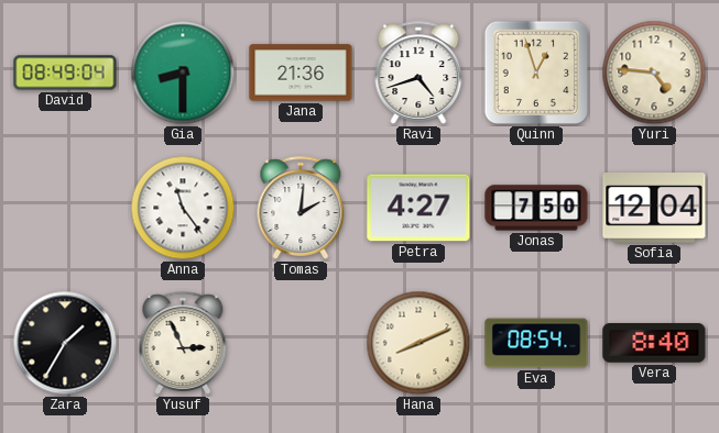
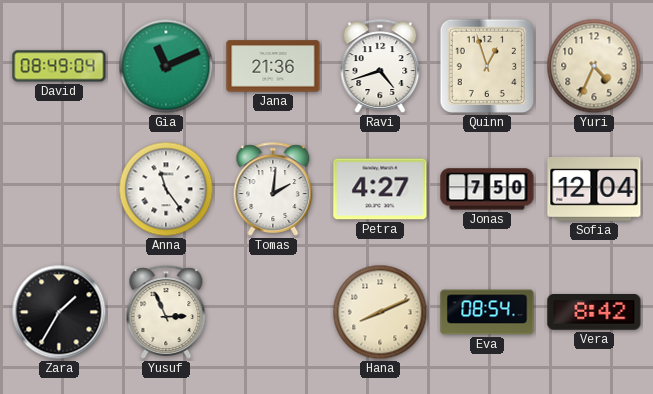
Gia: 8:30 -> 11:11
Yuri: 4:46 -> 4:34
Vera: 8:40 -> 8:42
